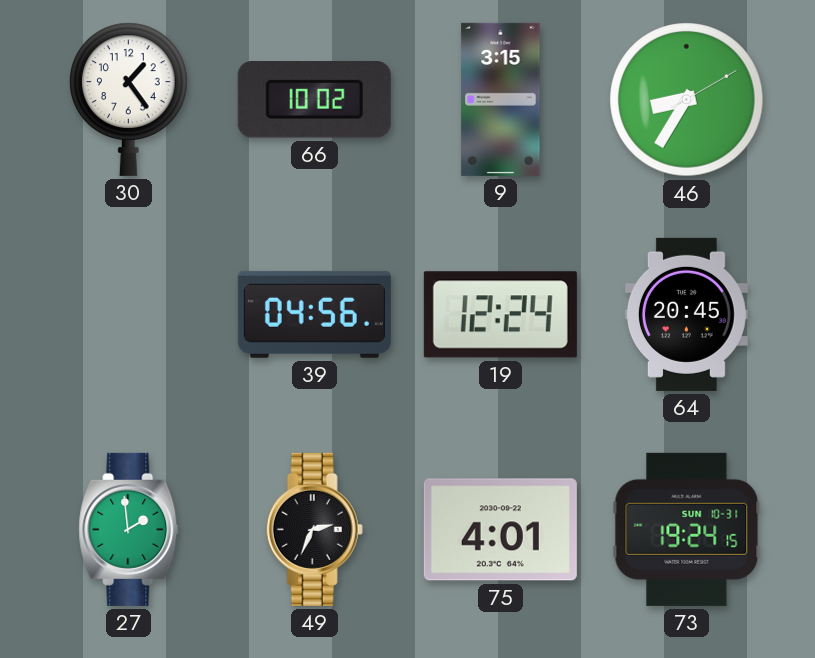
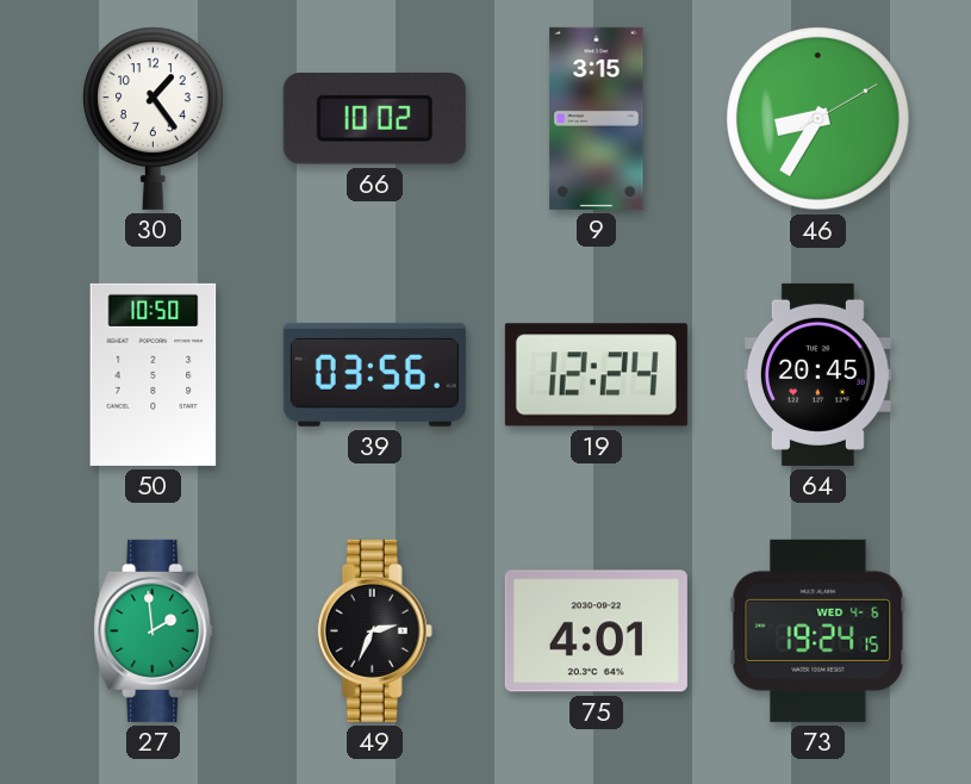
50: none -> 10:50
39: 04:56 -> 03:56
73 date: SUN 10-31 -> WED 4-6
